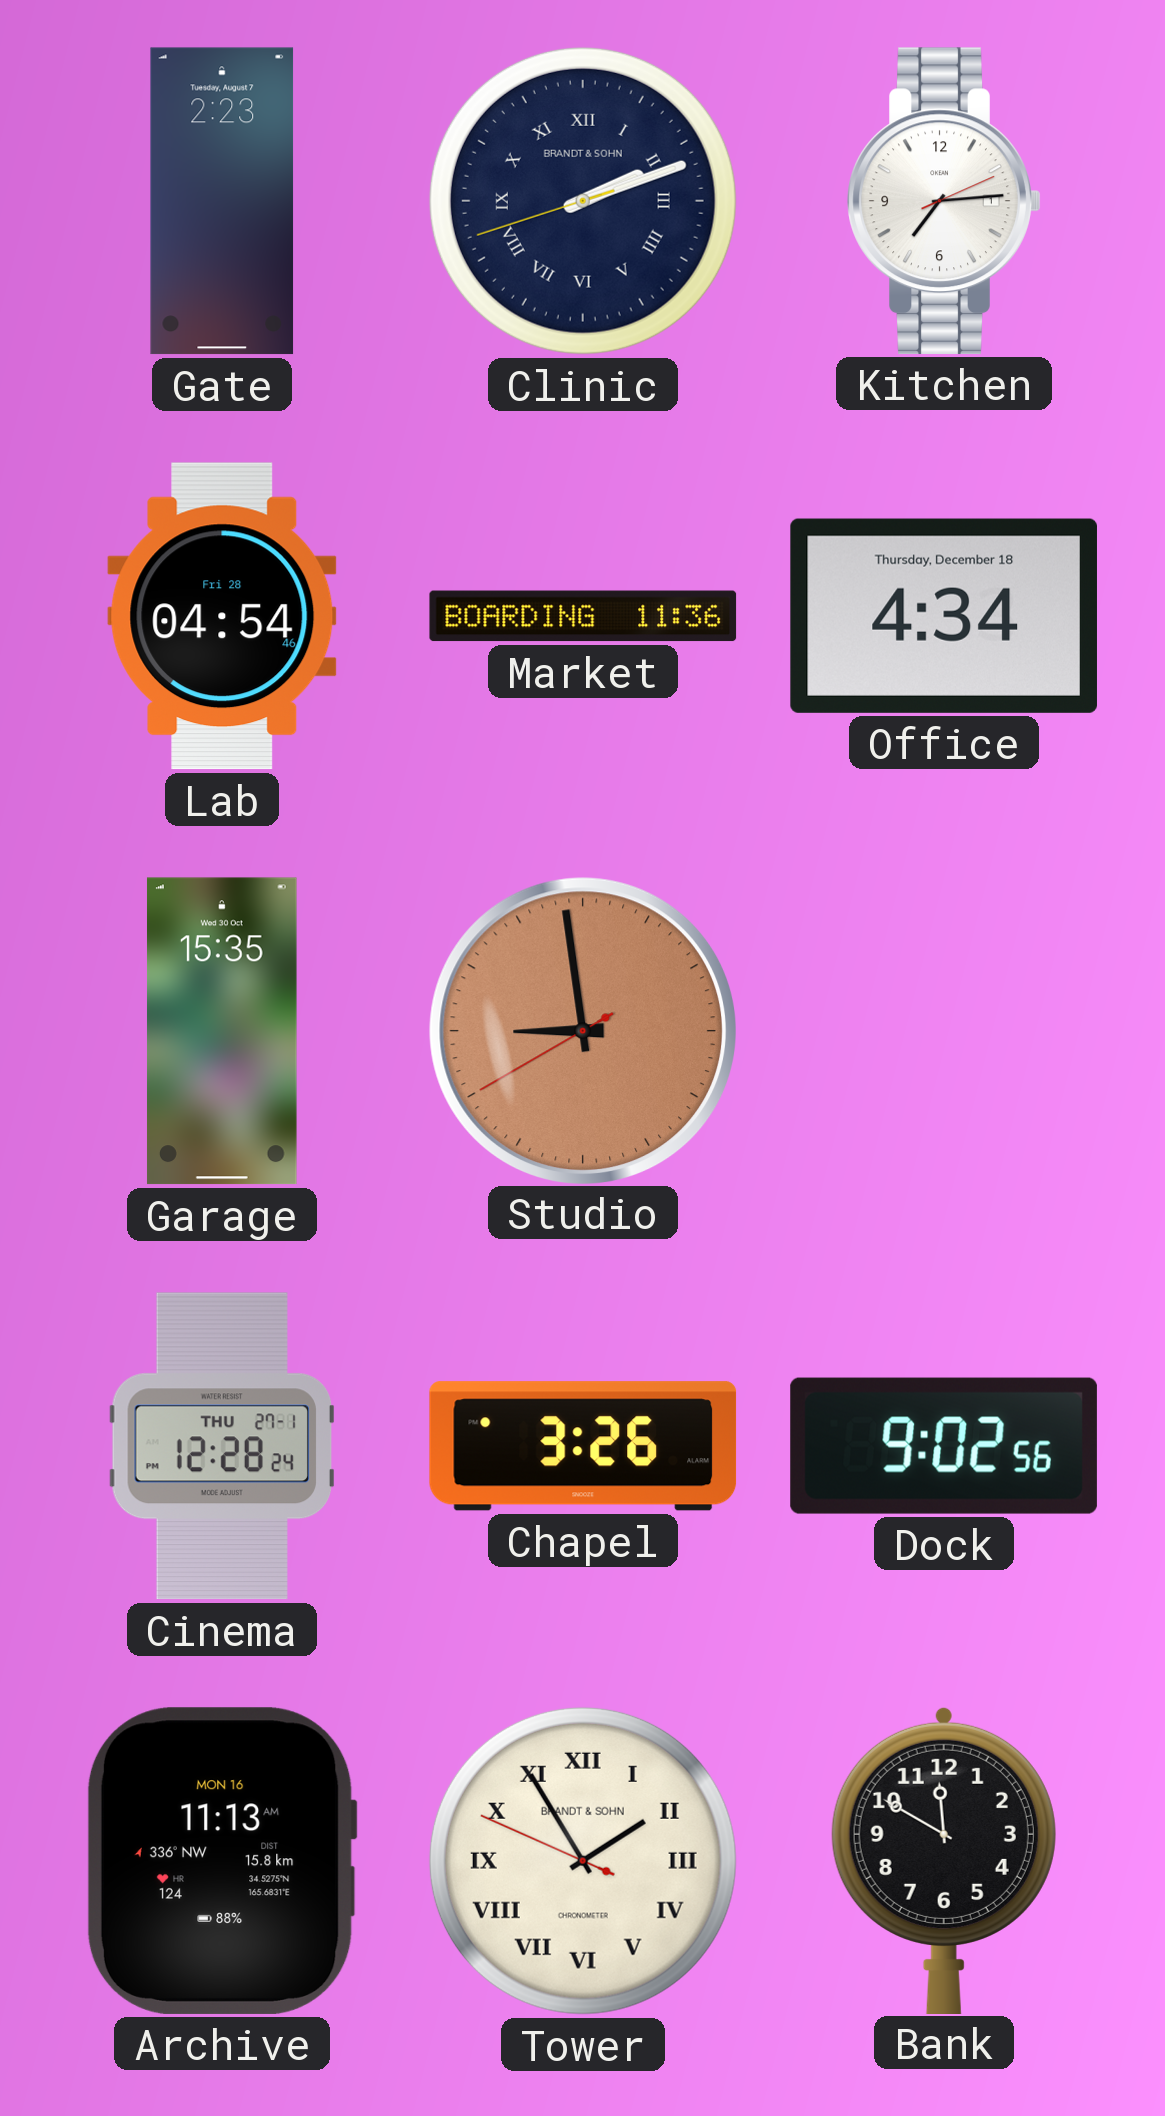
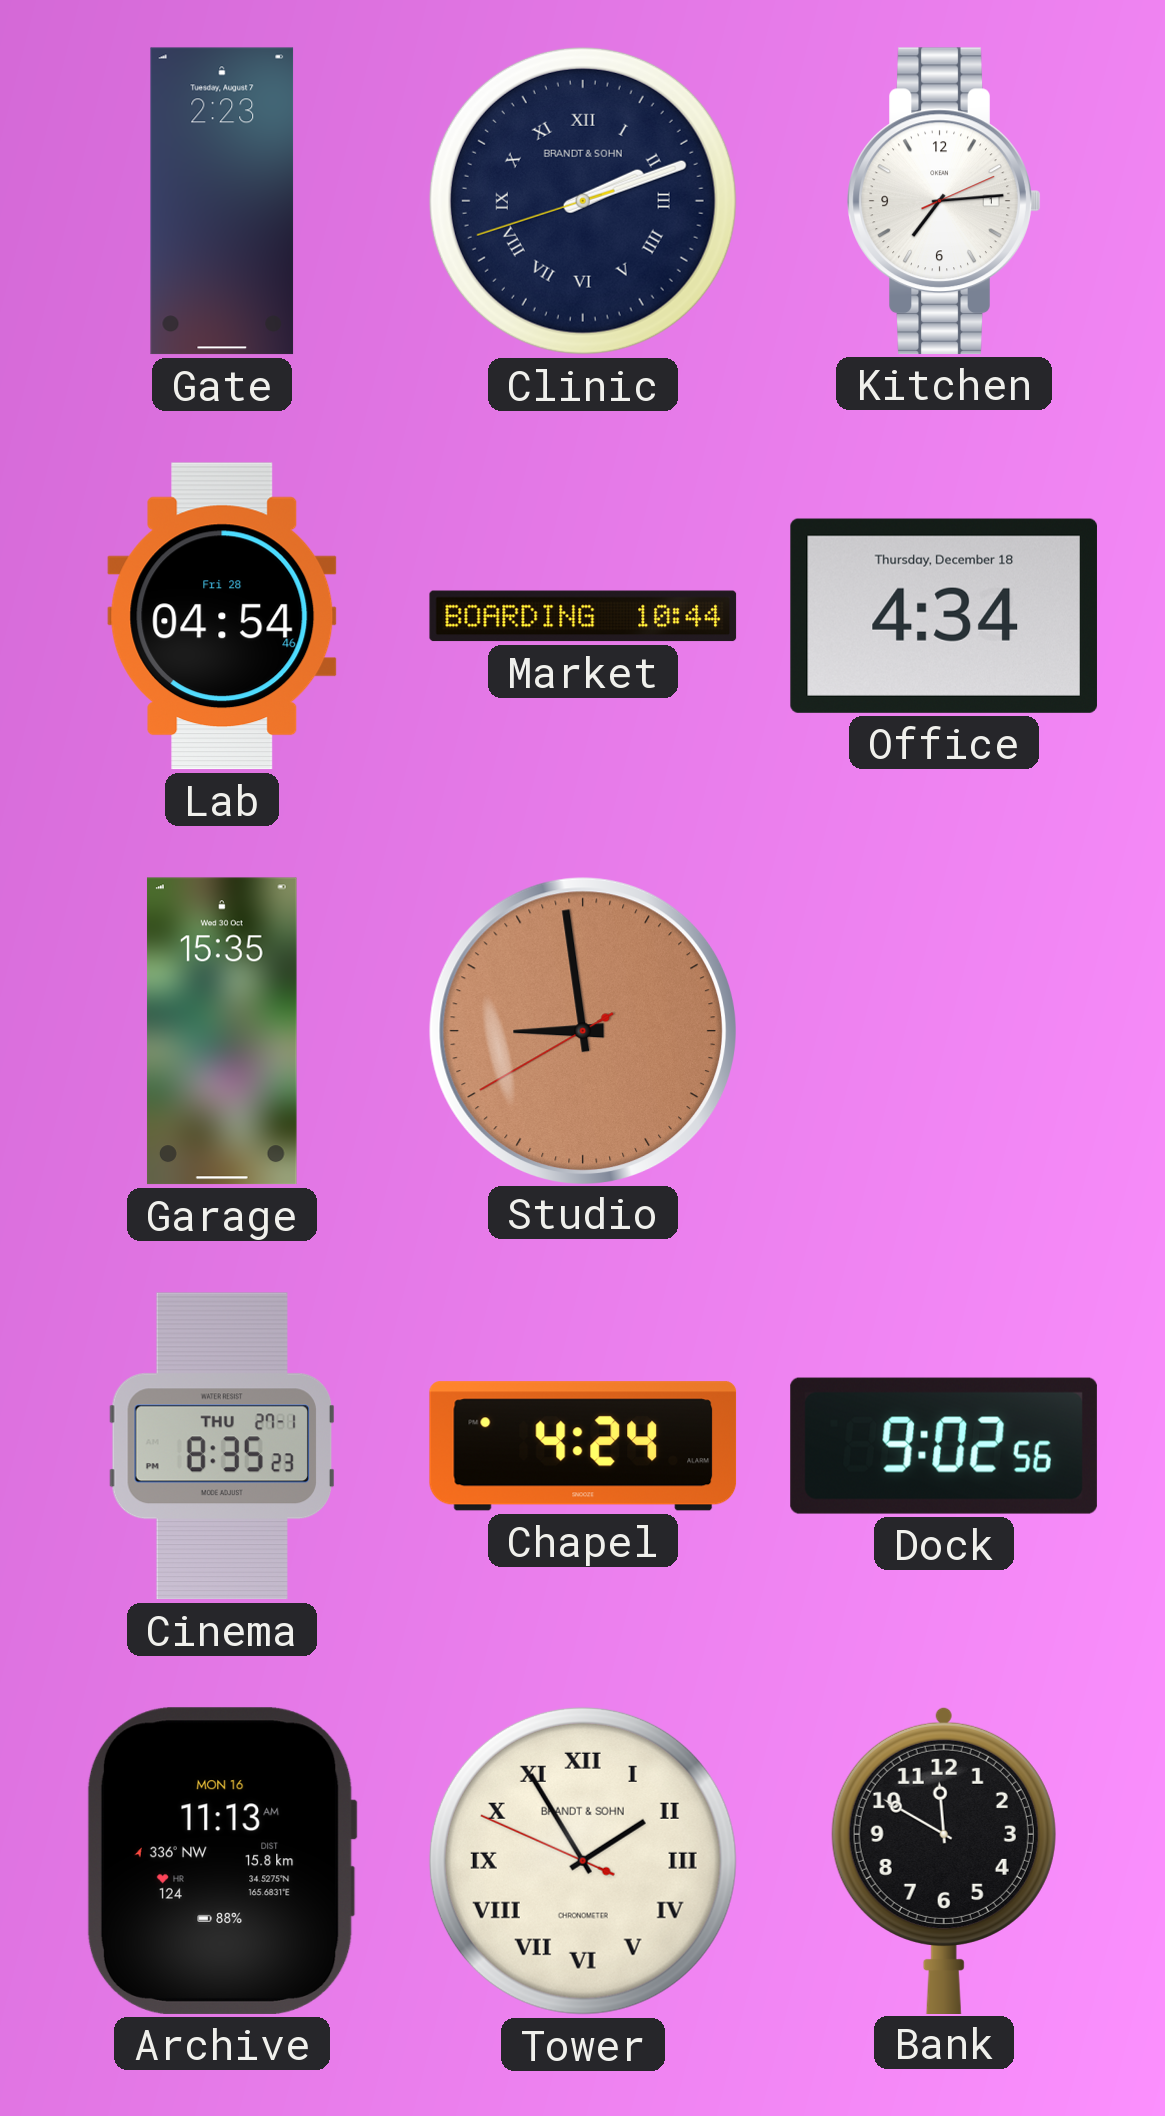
Market: 11:36 -> 10:44
Cinema: 12:28 -> 8:35
Chapel: 3:26 -> 4:24
